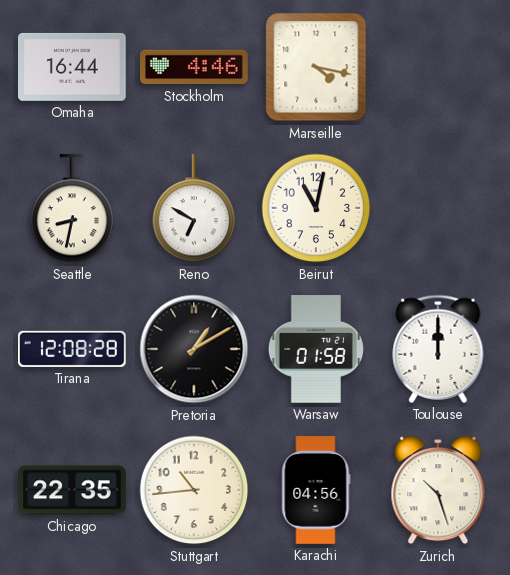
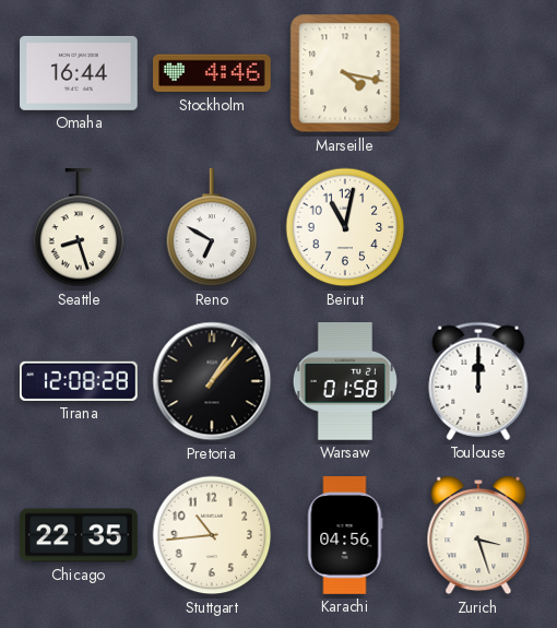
Seattle: 8:32 -> 8:27
Pretoria: 1:10 -> 1:07
Zurich: 10:27 -> 3:27
